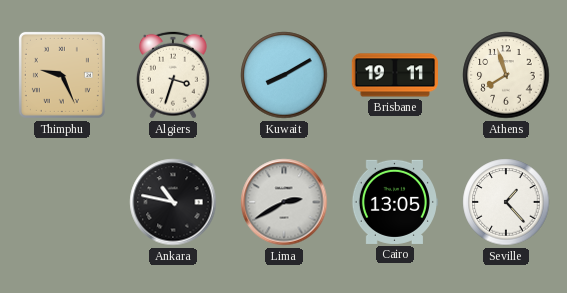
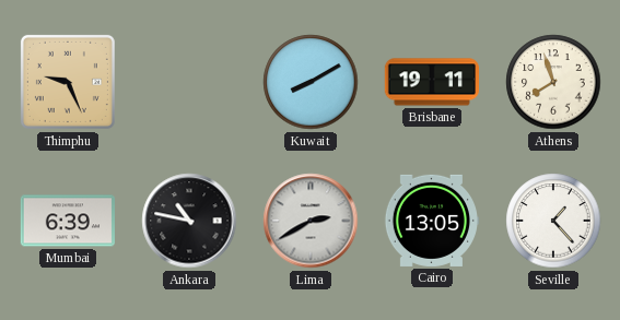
Algiers: 3:33 -> none
Mumbai: none -> 6:39
